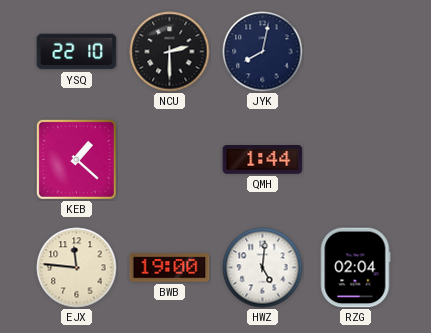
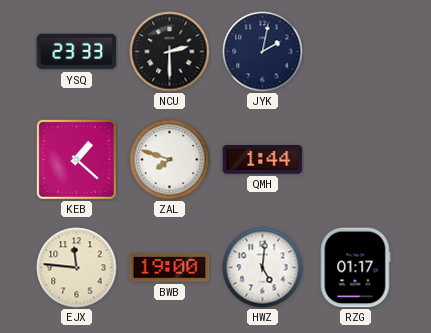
YSQ: 22:10 -> 23:33
JYK: 8:02 -> 2:02
ZAL: none -> 7:48
RZG: 02:04 -> 01:17
